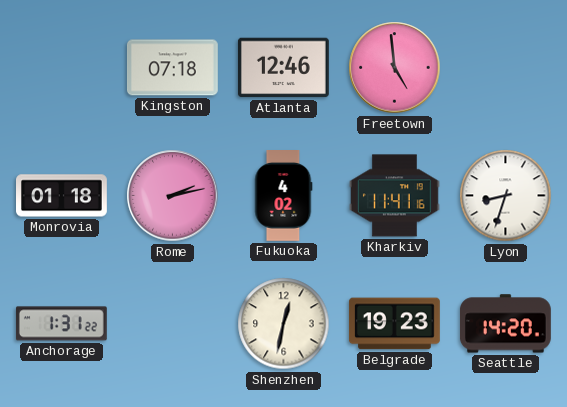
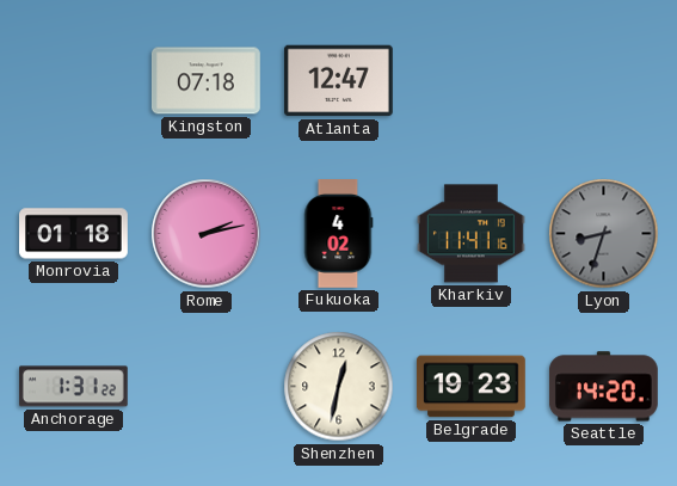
Atlanta: 12:46 -> 12:47
Freetown: 4:59 -> none
Lyon dial: white -> grey
